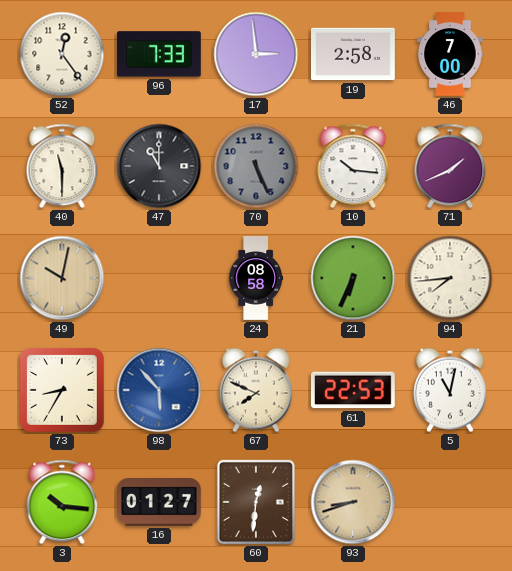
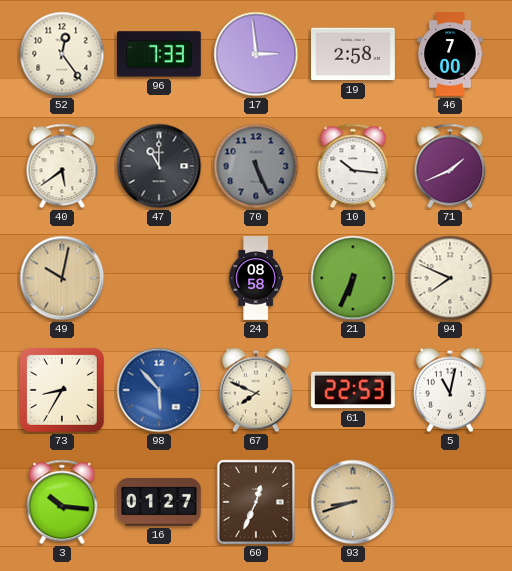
40: 11:30 -> 5:39
94: 7:44 -> 7:49
60: 12:31 -> 12:34
